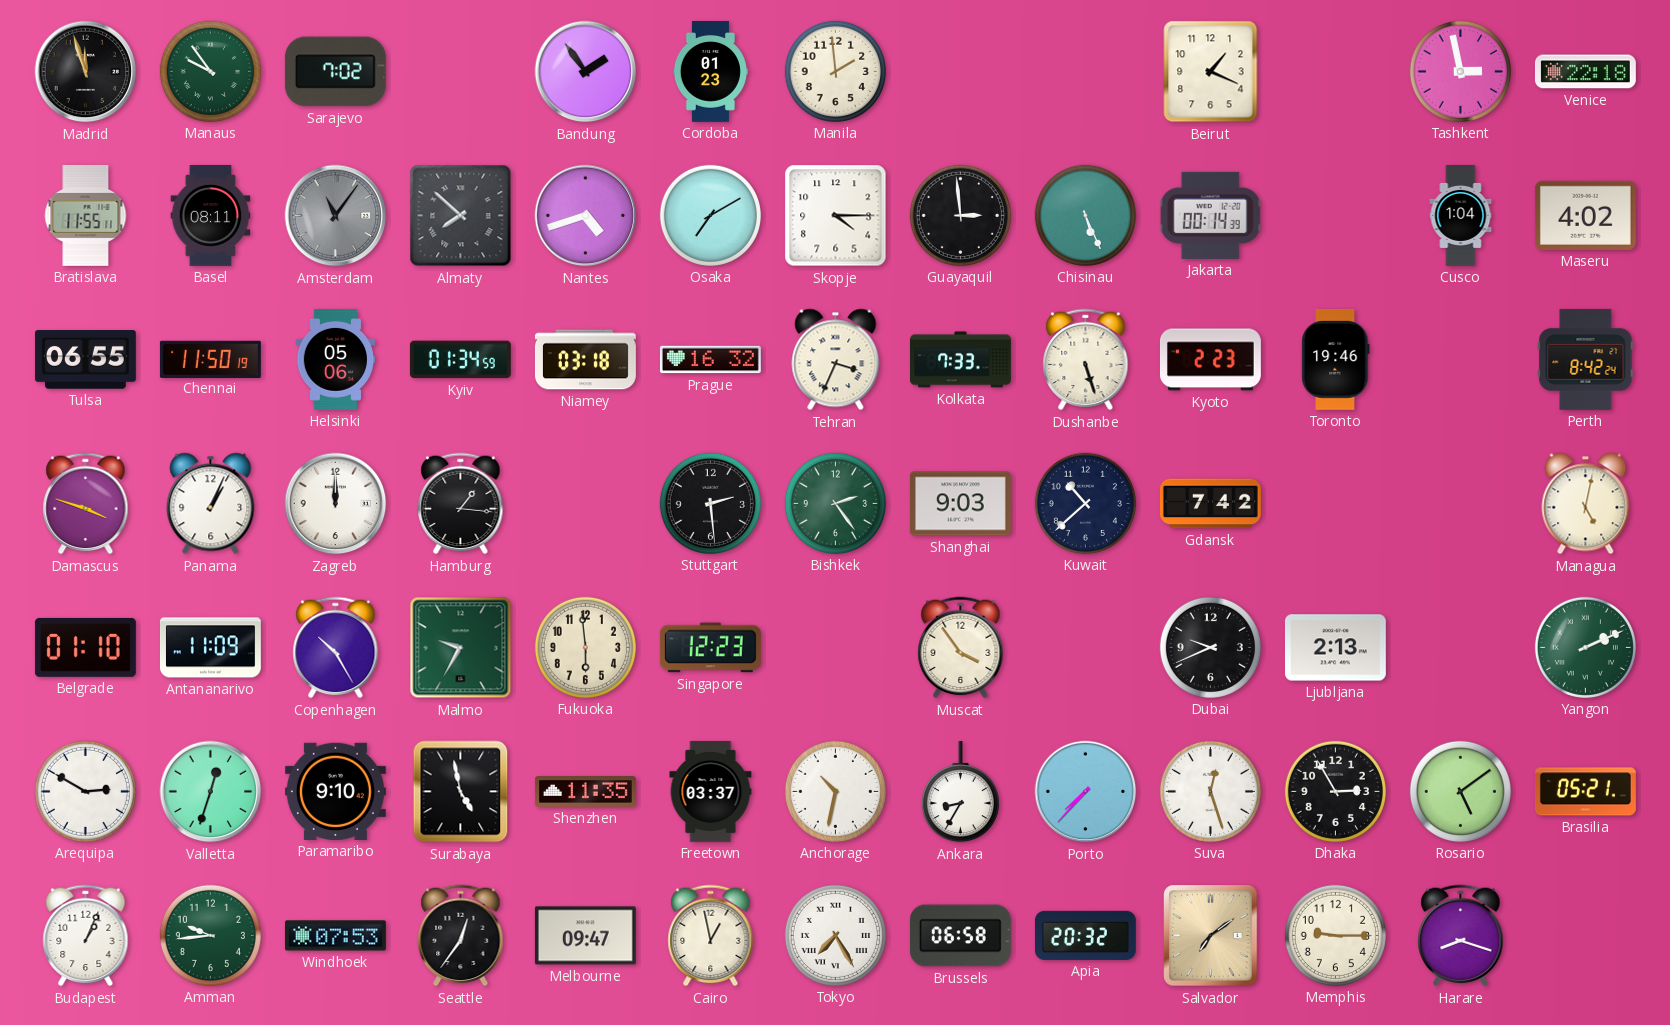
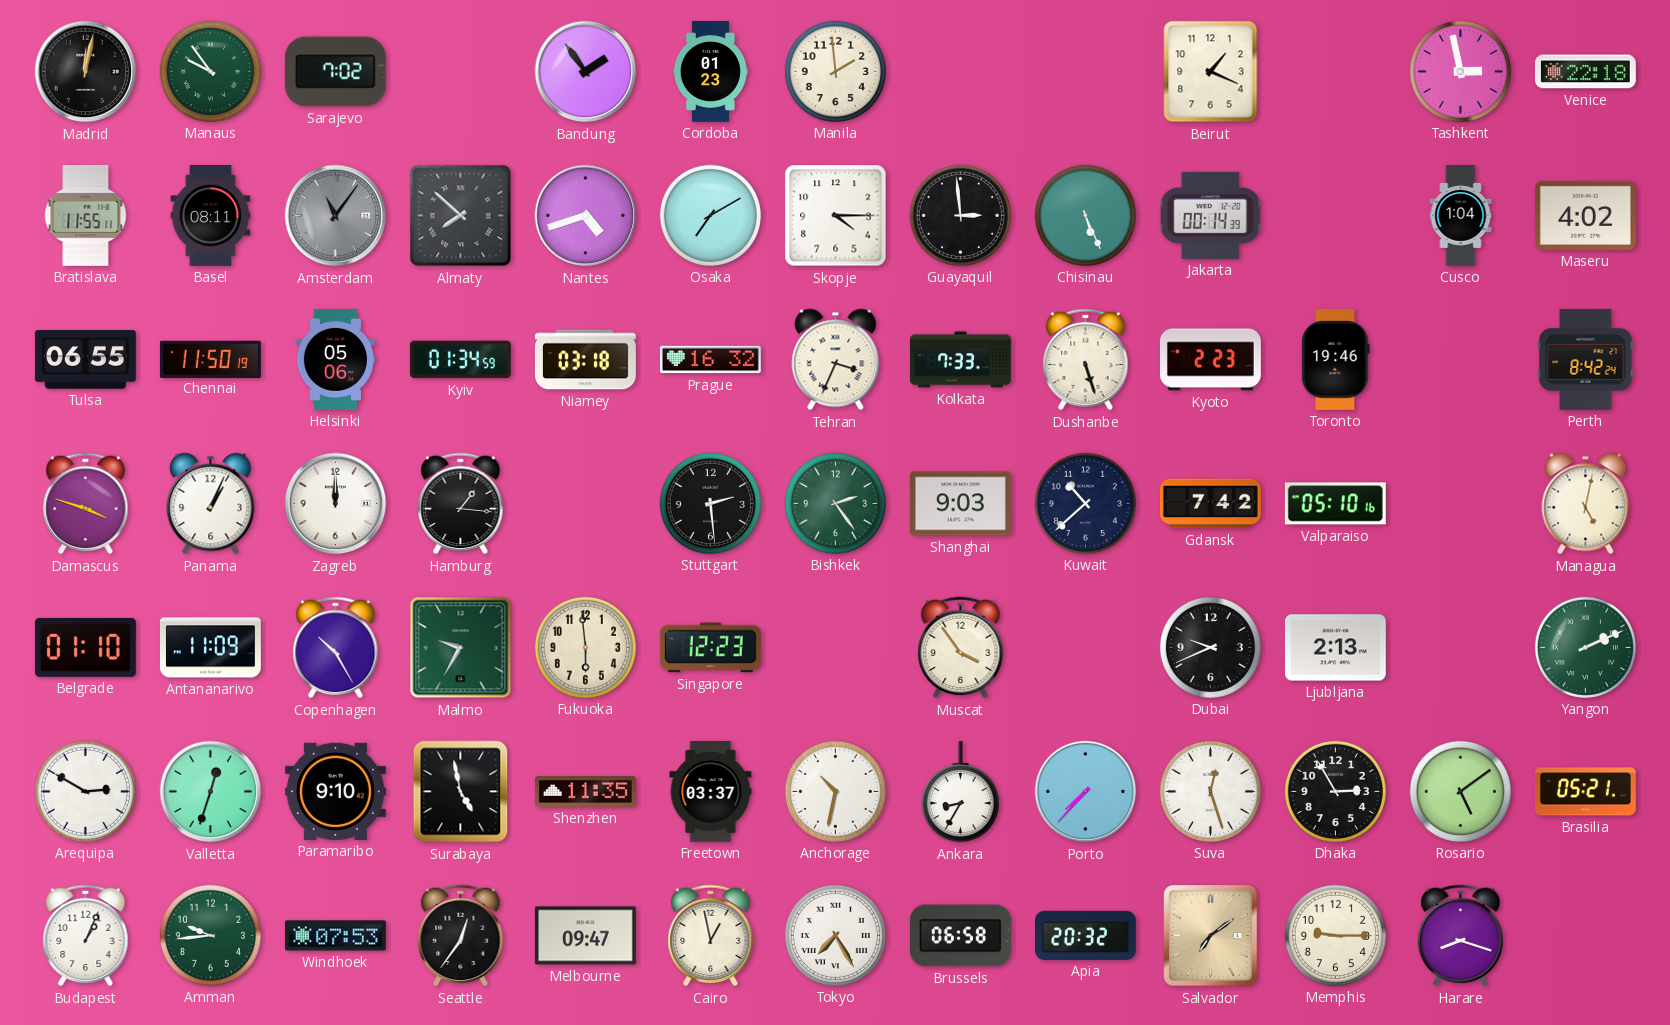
Madrid: 11:57 -> 12:02
Valparaiso: none -> 05:10
